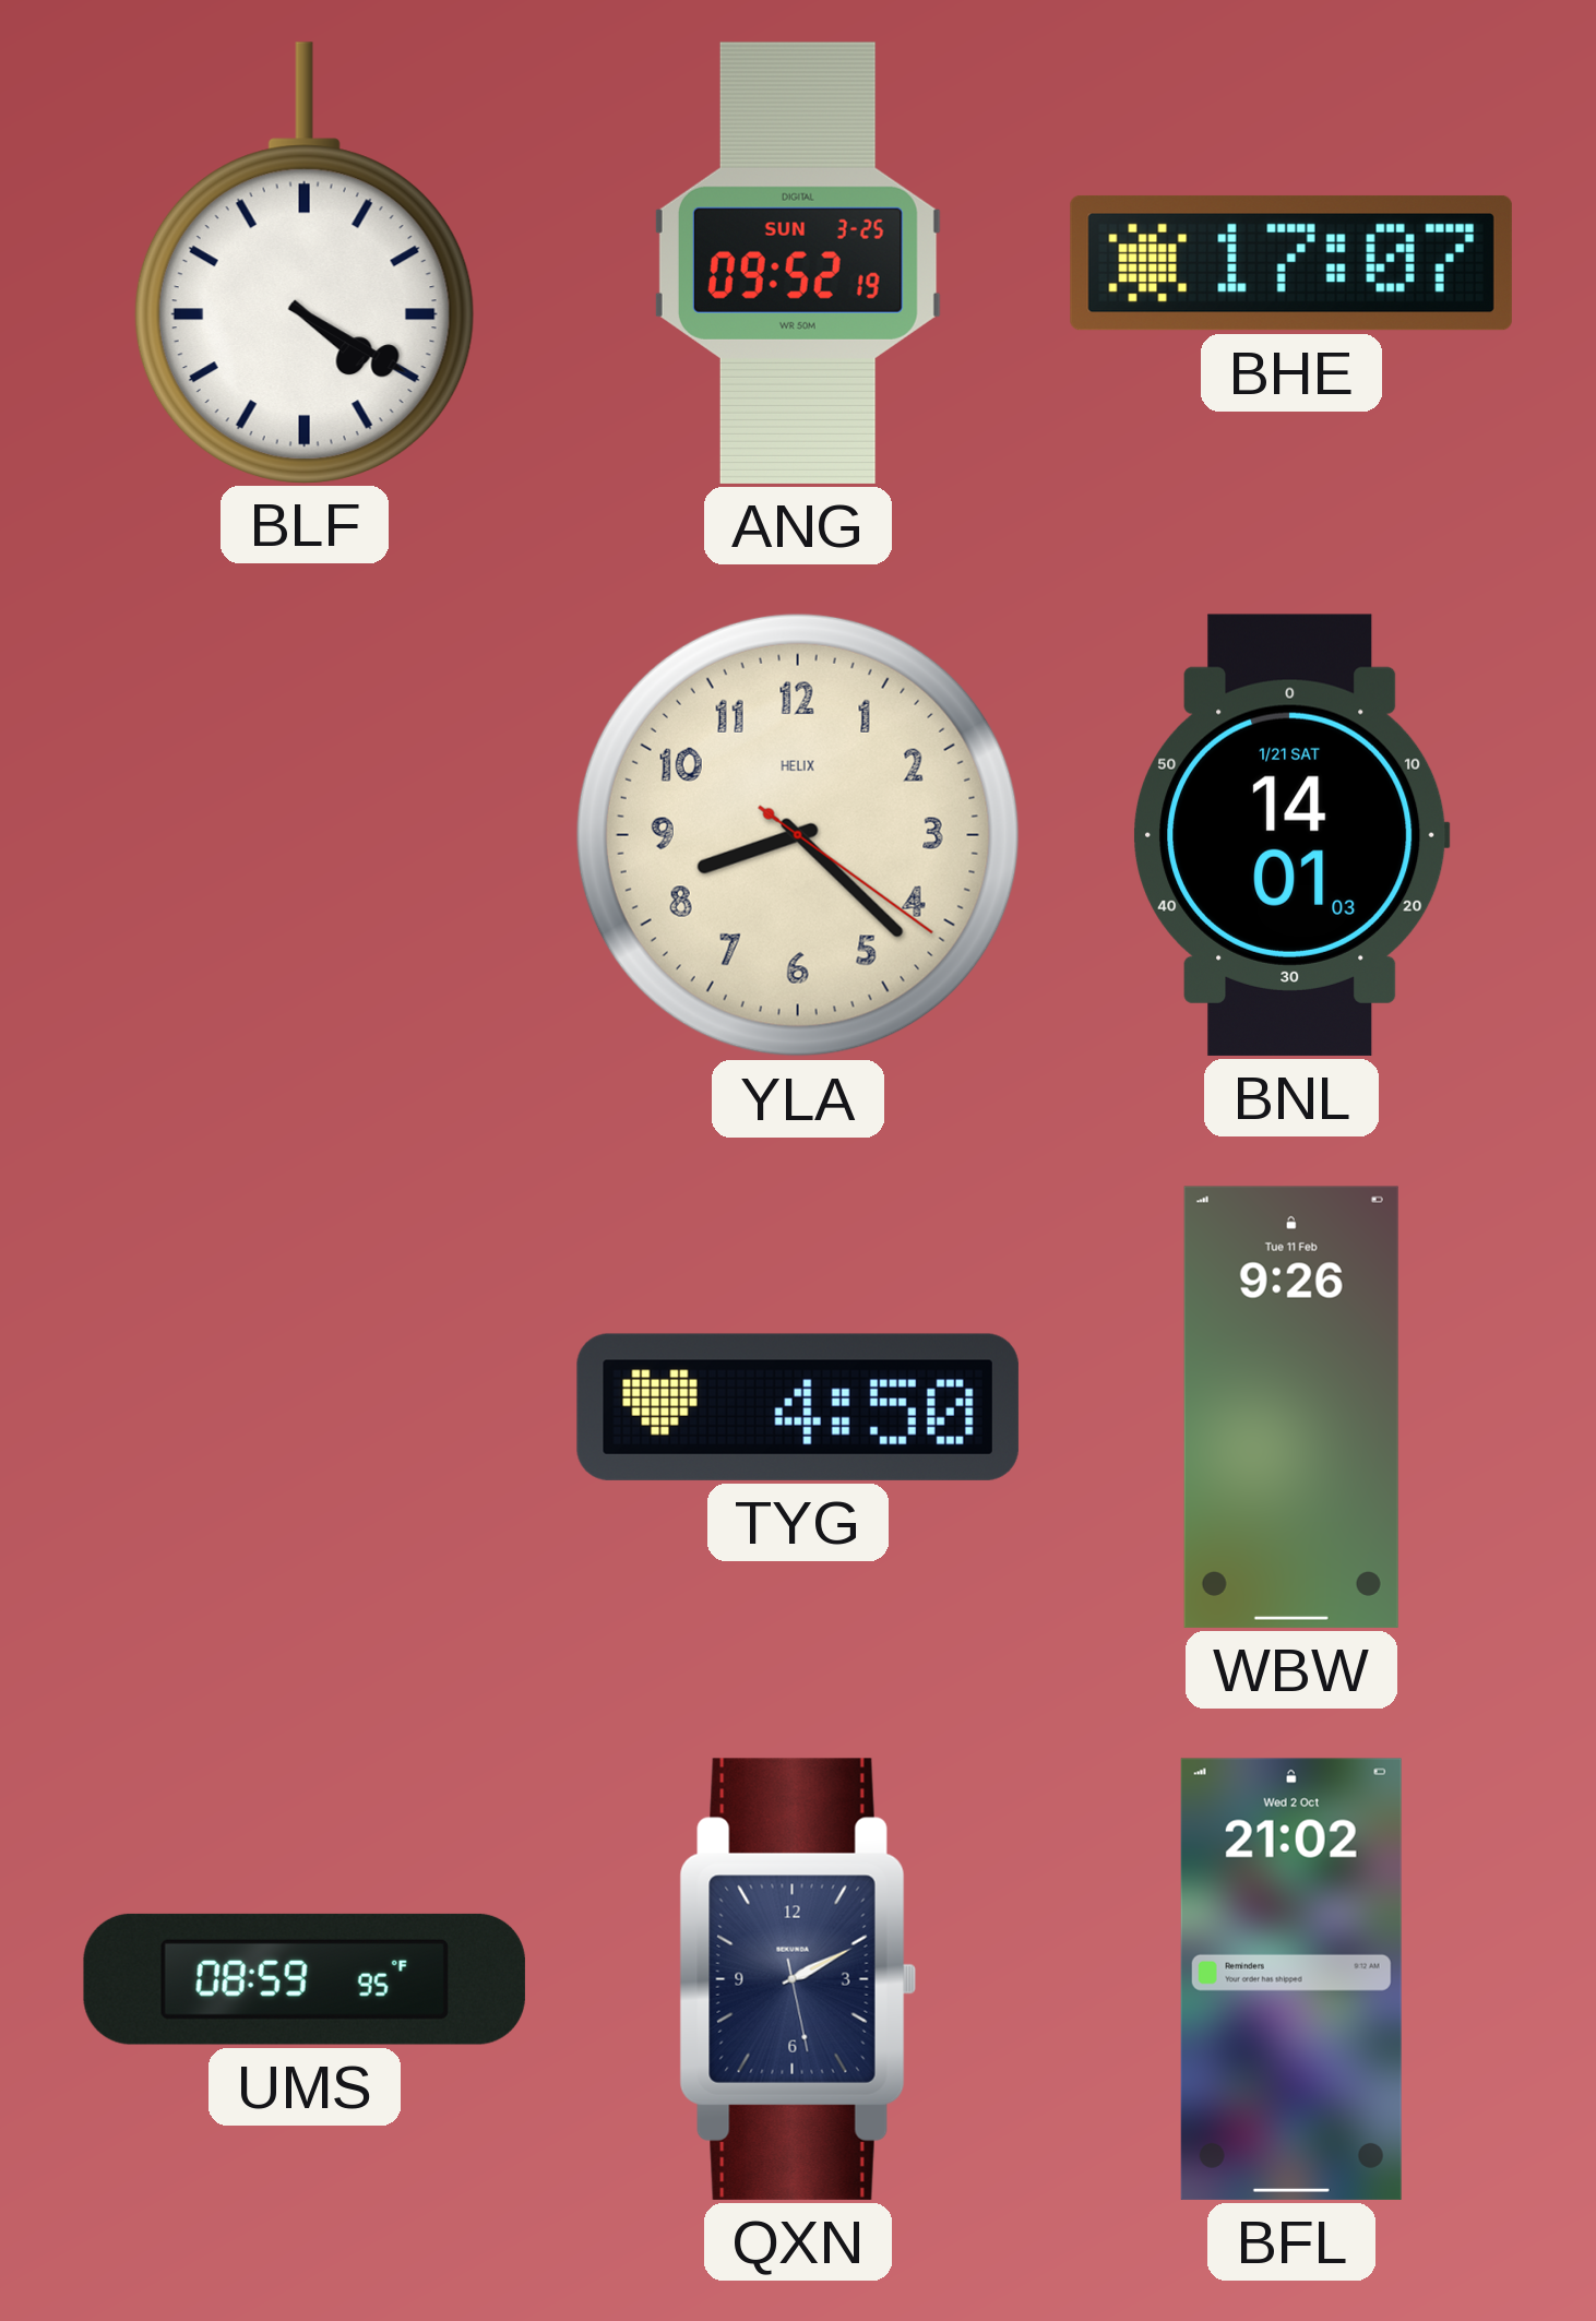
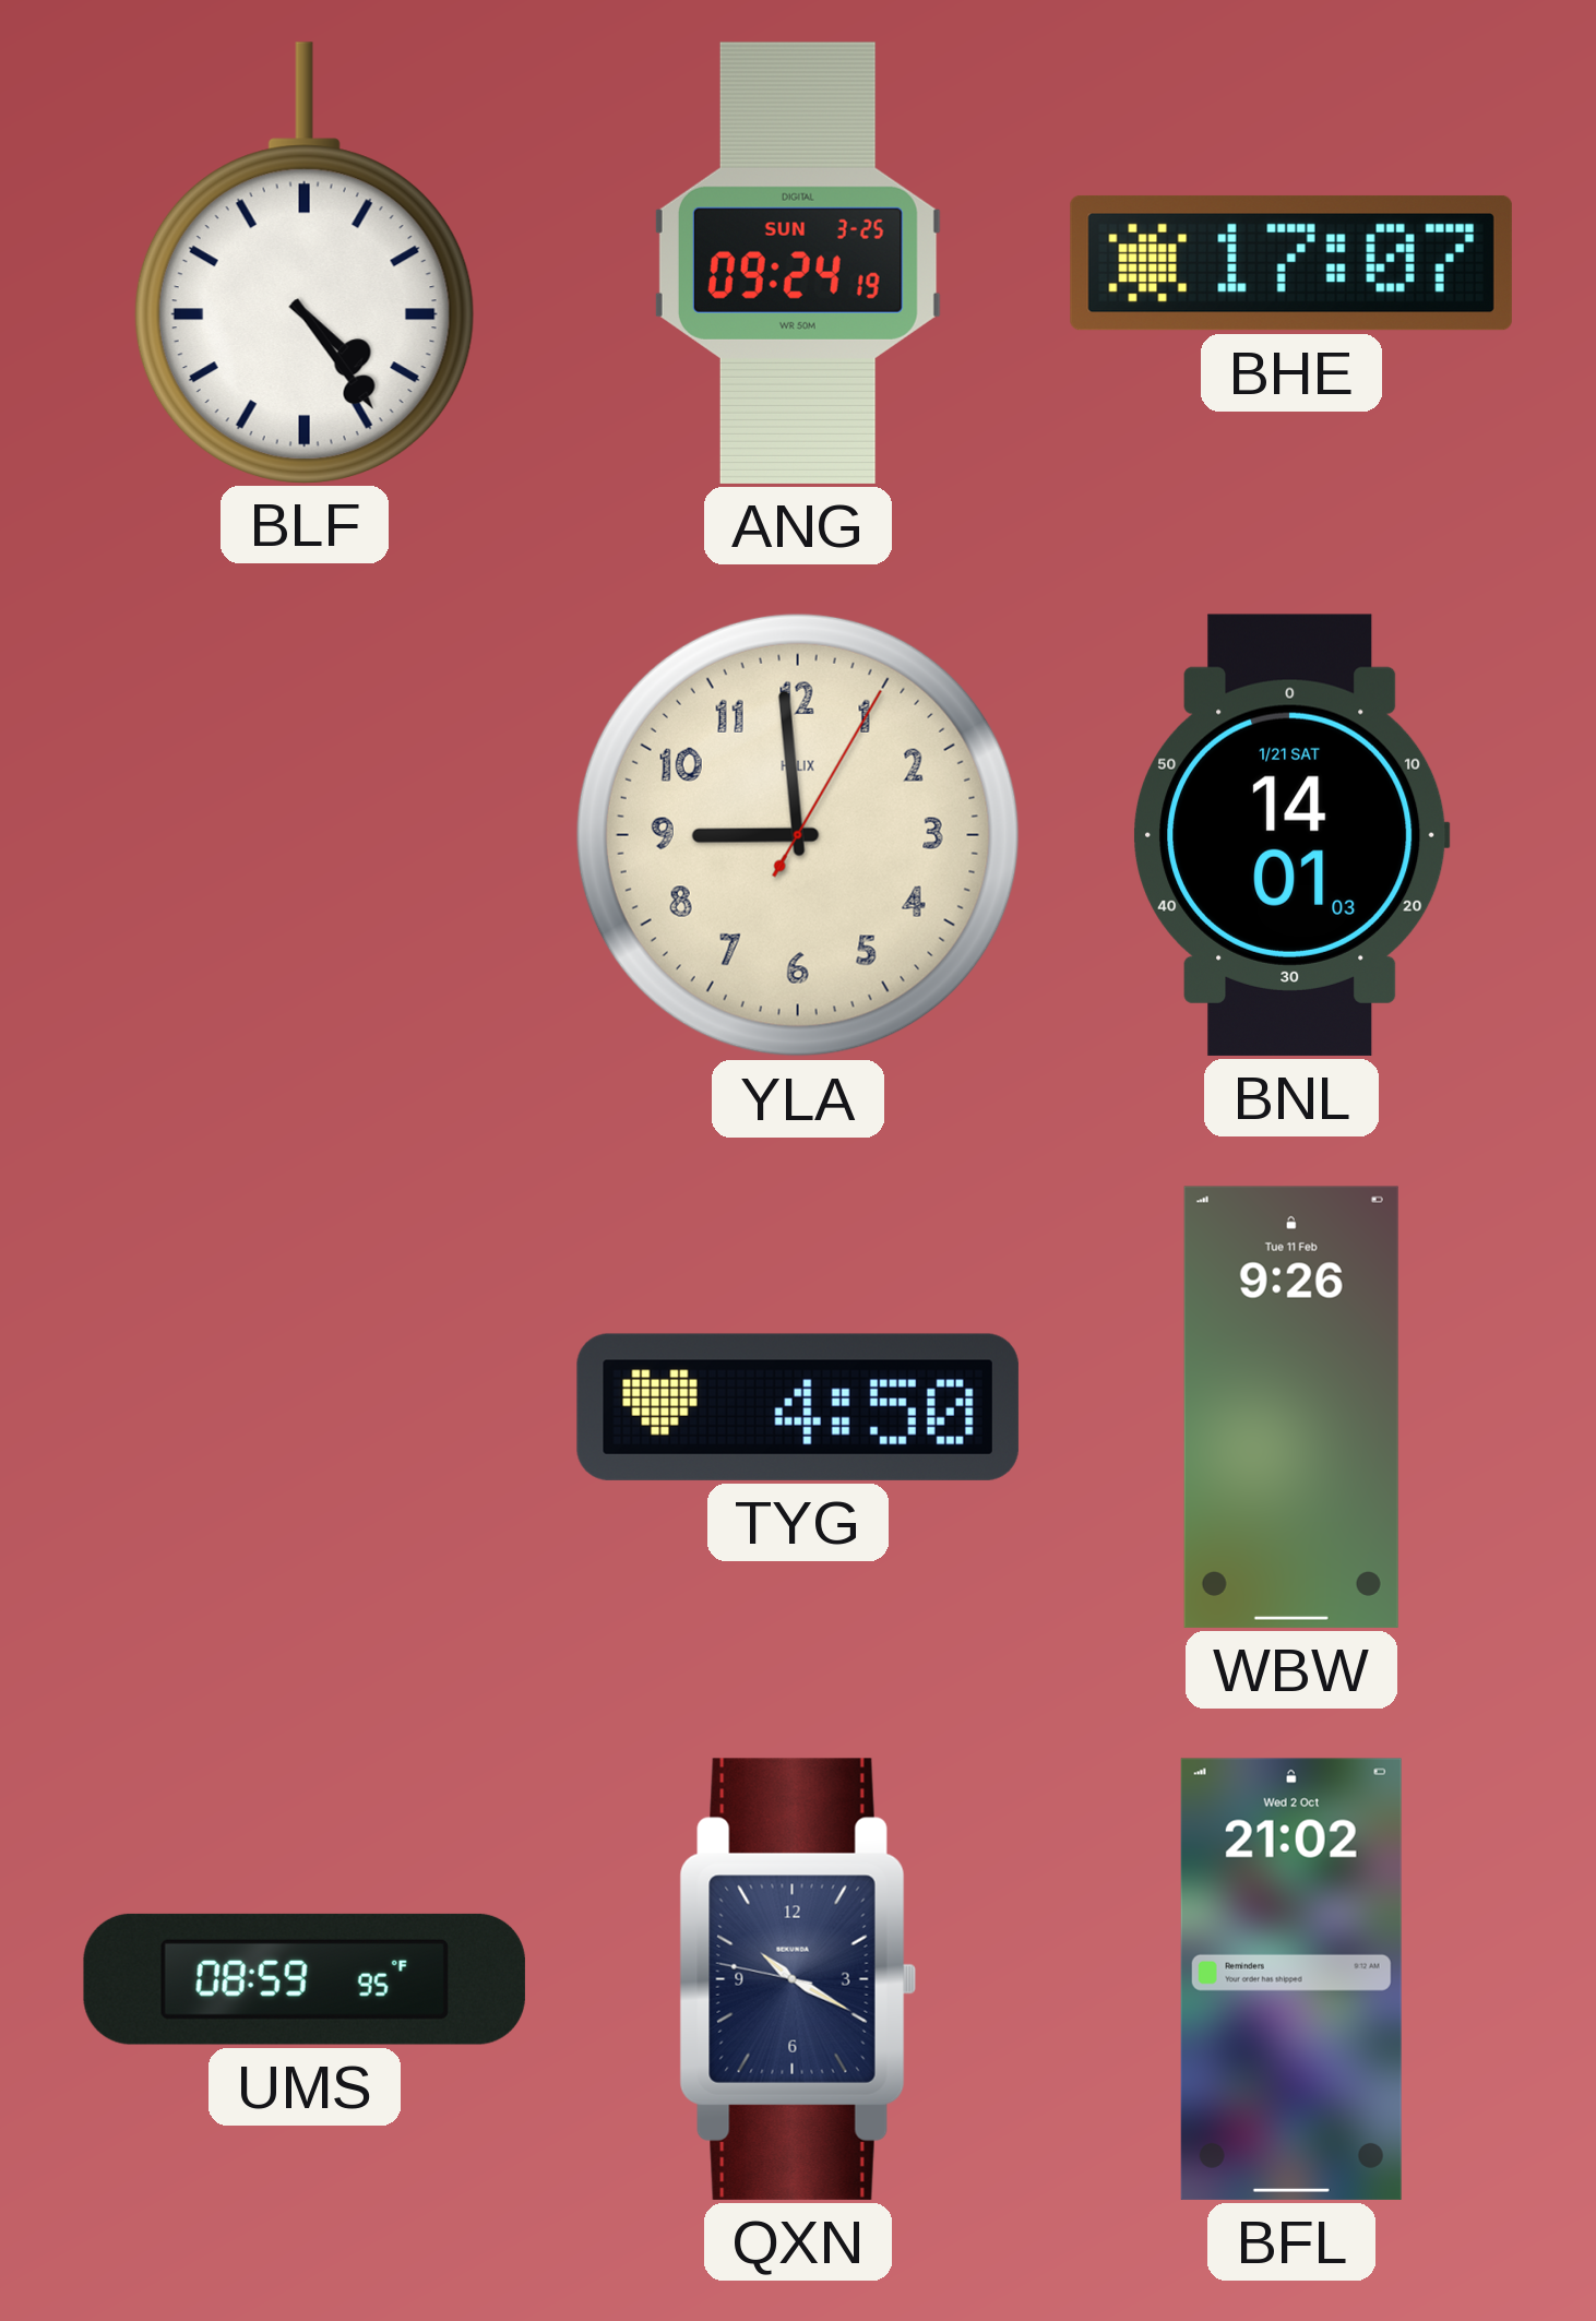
BLF: 4:20 -> 4:24
ANG: 09:52 -> 09:24
YLA: 8:22 -> 8:59
QXN: 2:10 -> 10:19
